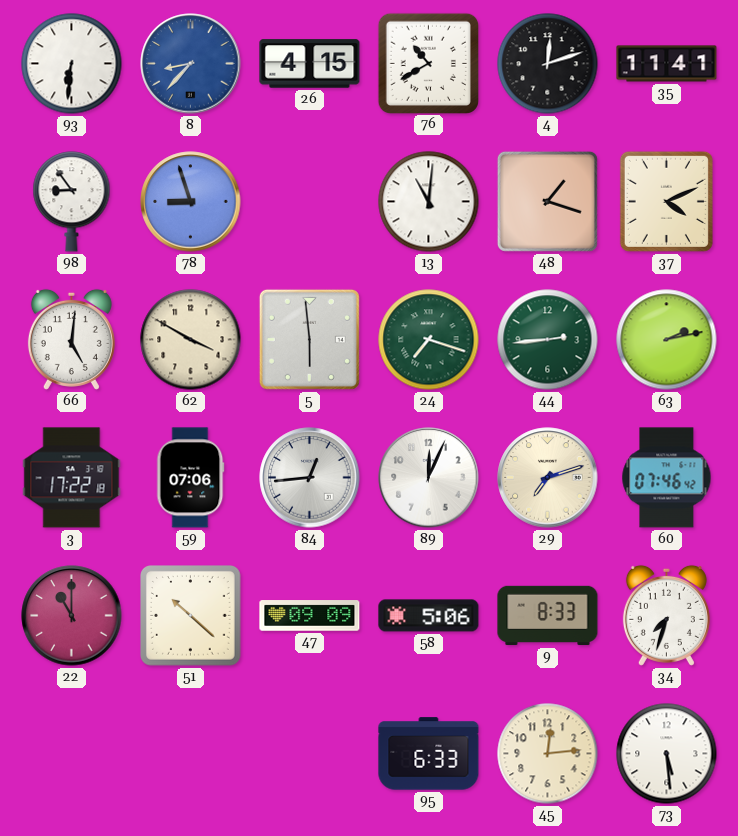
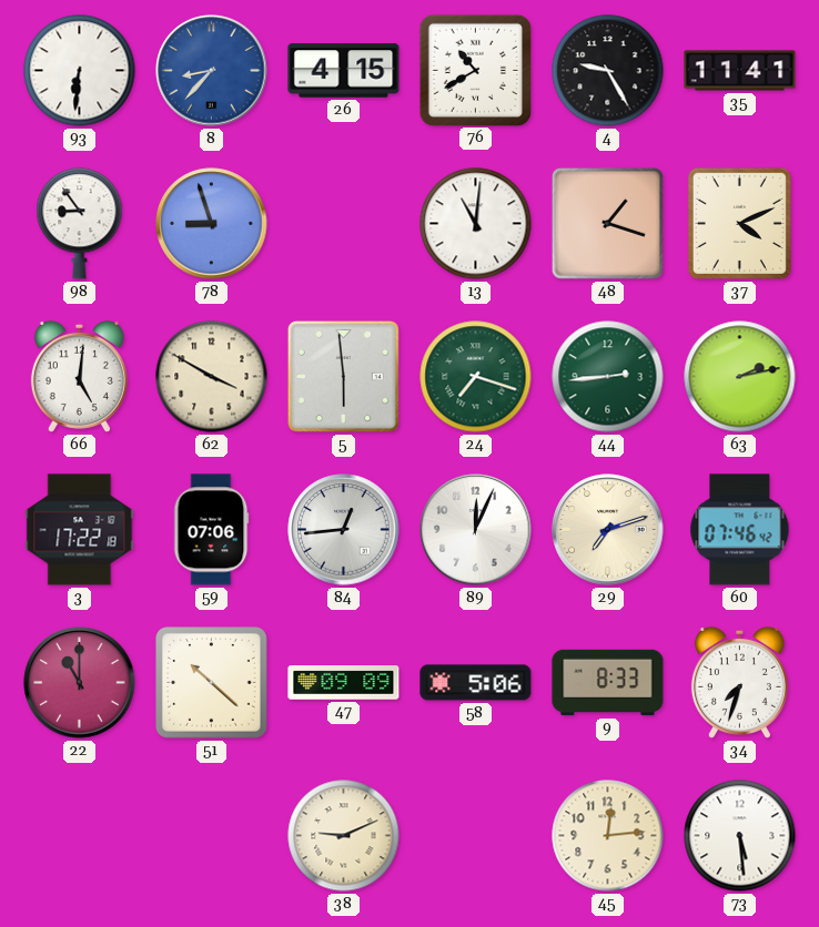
4: 12:12 -> 9:25
38: none -> 9:11
95: 6:33 -> none
